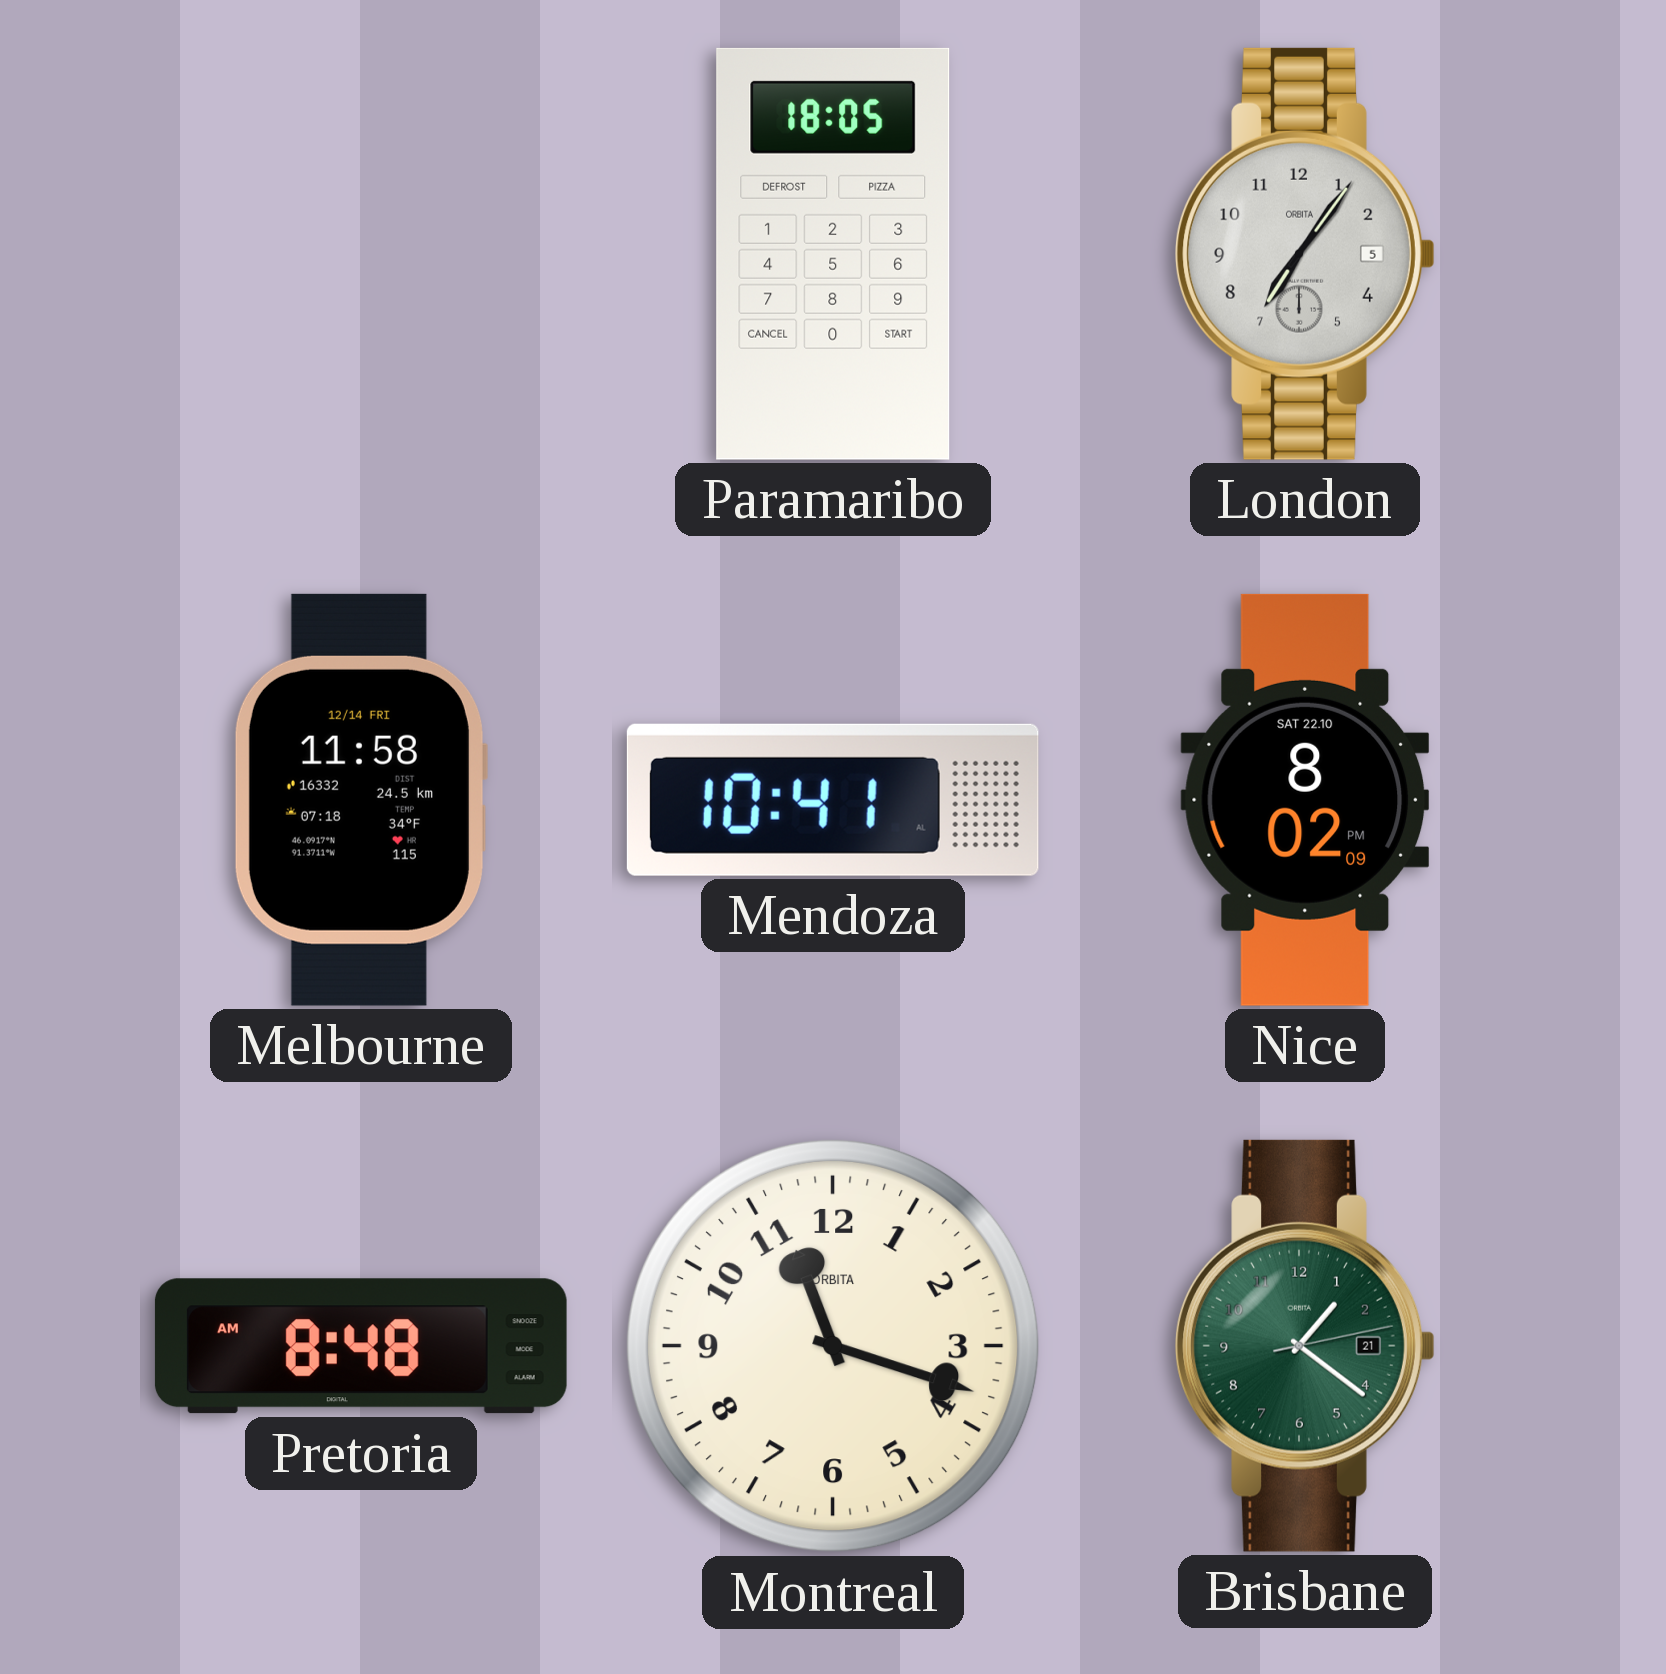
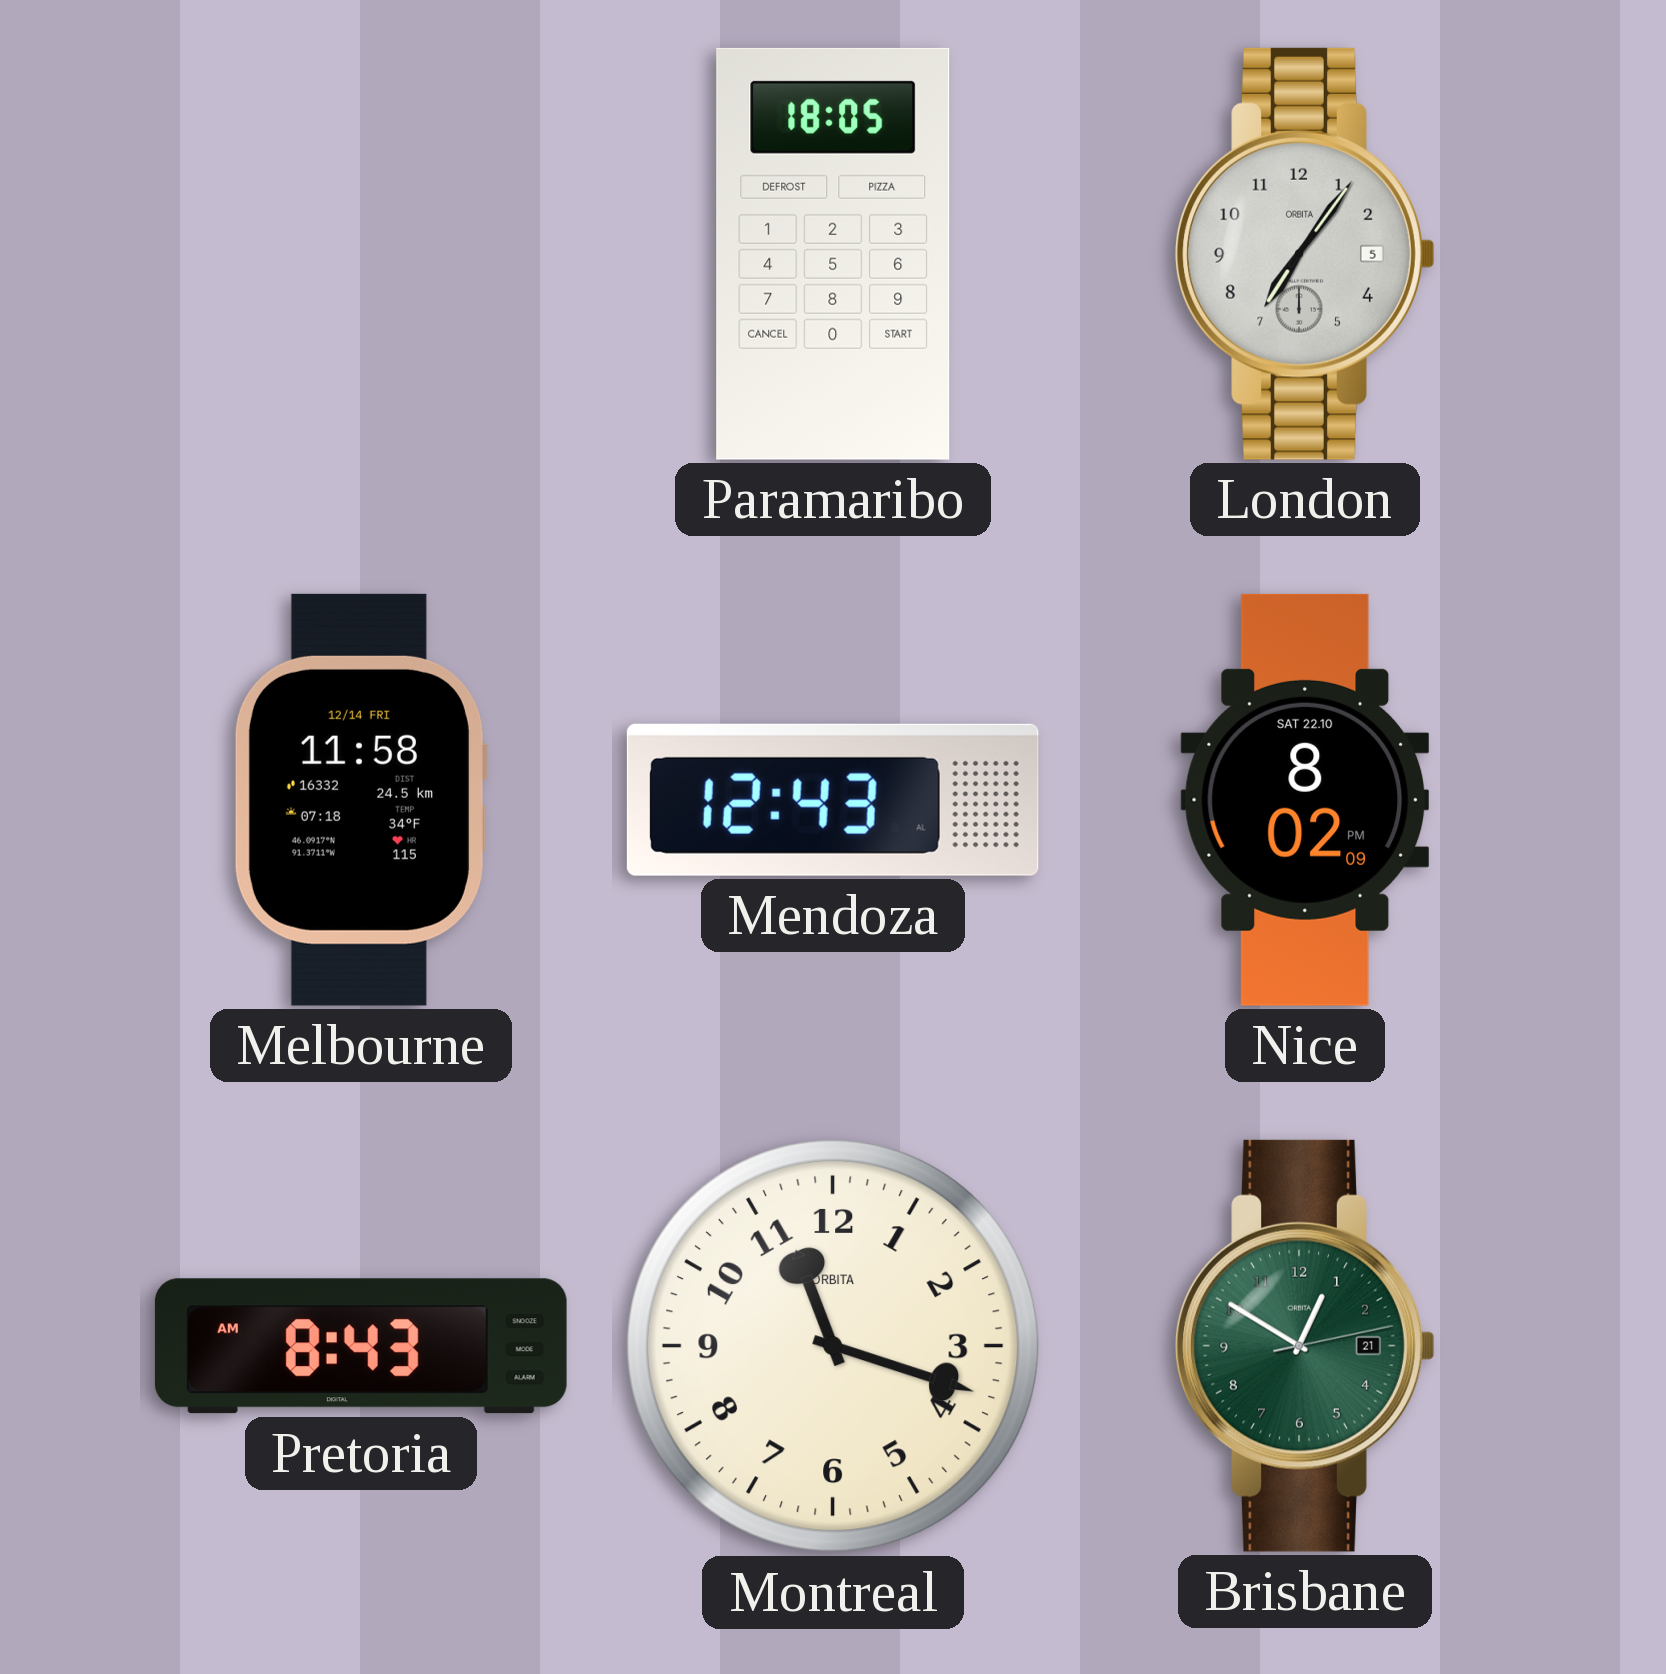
Mendoza: 10:41 -> 12:43
Pretoria: 8:48 -> 8:43
Brisbane: 1:21 -> 12:50
